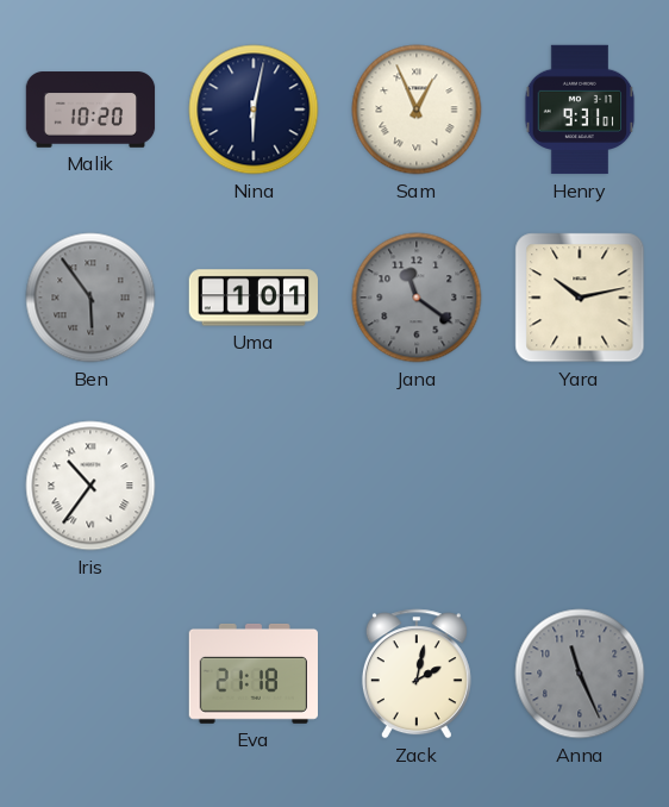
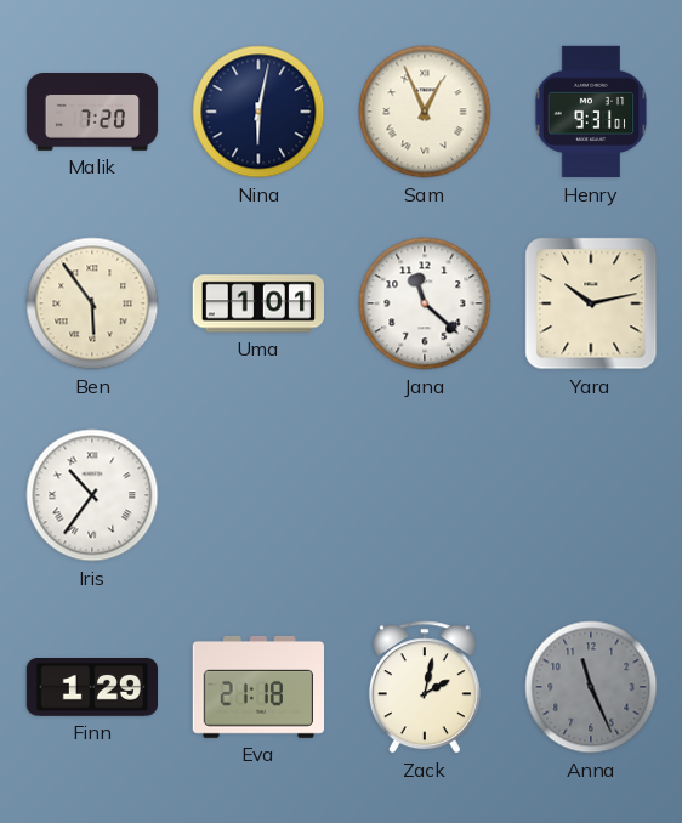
Malik: 10:20 -> 7:20
Ben dial: grey -> cream
Jana: 11:21 -> 11:22
Jana dial: grey -> white
Finn: none -> 1:29
